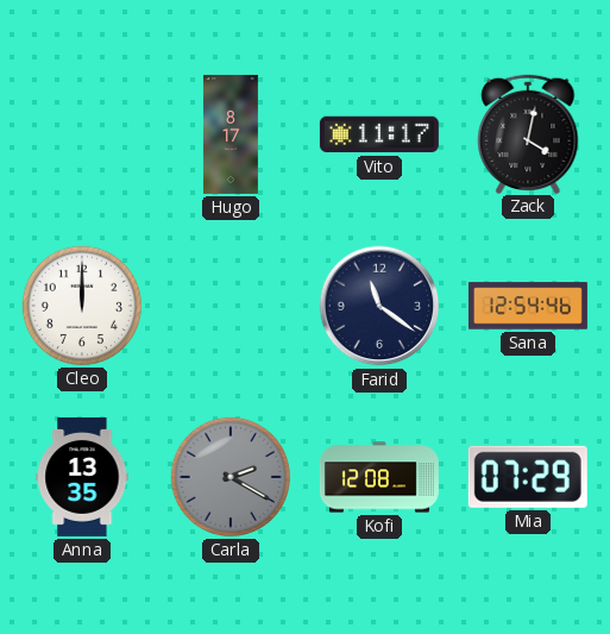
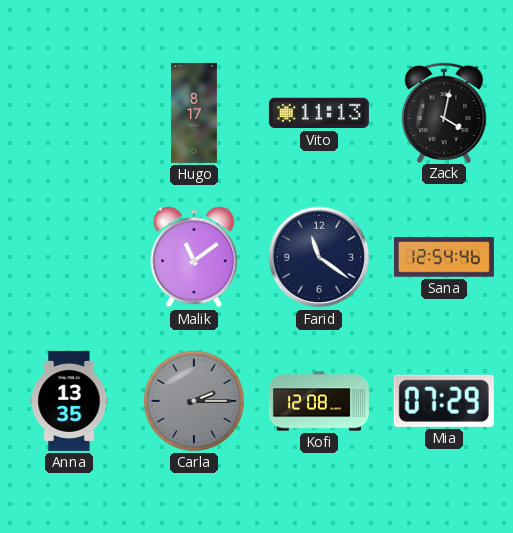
Vito: 11:17 -> 11:13
Cleo: 12:00 -> none
Malik: none -> 11:09
Carla: 2:20 -> 2:15
